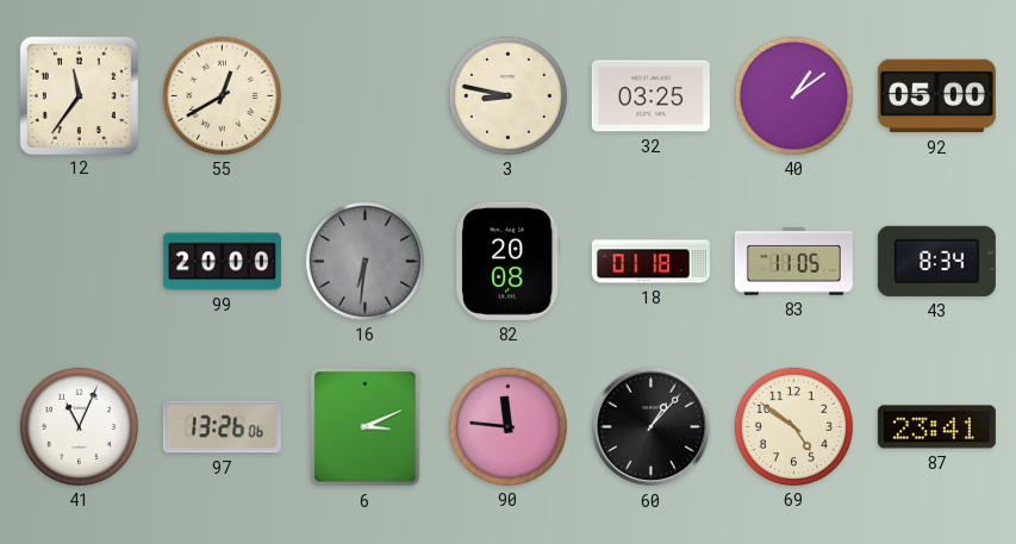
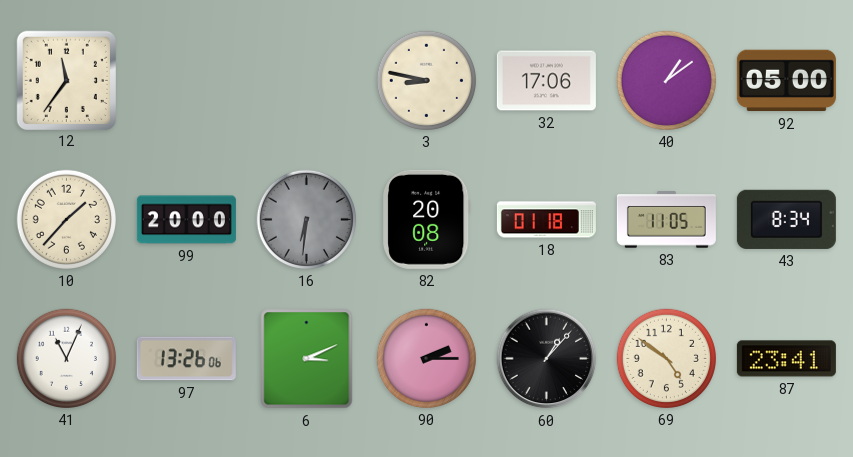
55: 12:40 -> none
32: 03:25 -> 17:06
10: none -> 1:37
90: 11:46 -> 2:15
